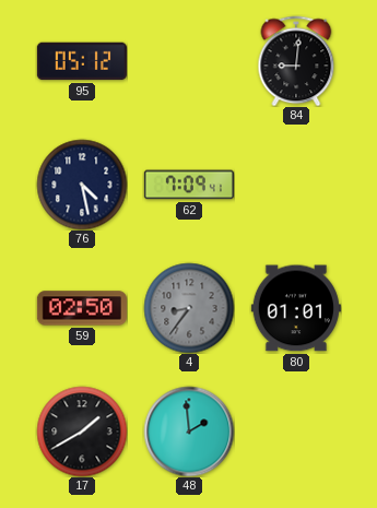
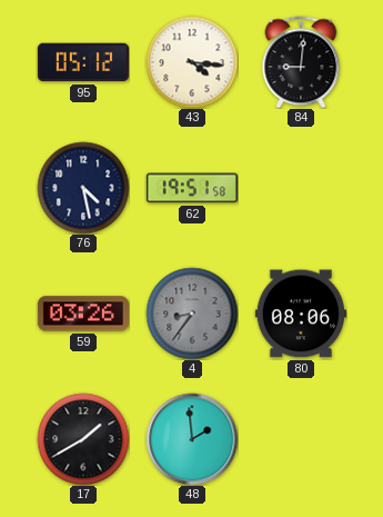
43: none -> 4:16
62: 7:09 -> 19:51
59: 02:50 -> 03:26
80: 01:01 -> 08:06
